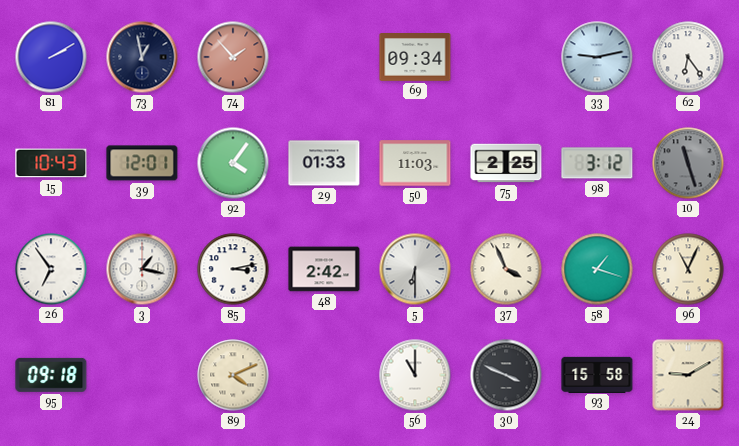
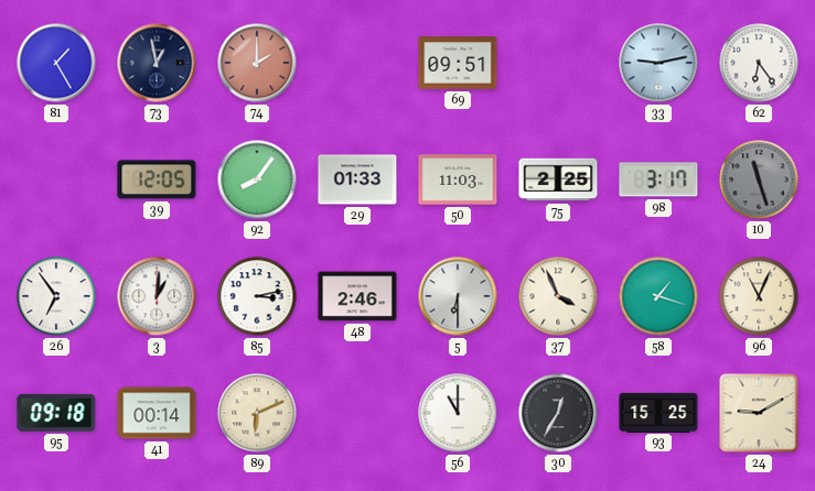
81: 2:10 -> 1:25
74: 1:53 -> 2:00
69: 09:34 -> 09:51
15: 10:43 -> none
39: 12:01 -> 12:05
92: 4:06 -> 8:06
98: 3:12 -> 3:17
3: 1:17 -> 1:01
48: 2:42 -> 2:46
41: none -> 00:14
89: 4:11 -> 6:11
30: 3:49 -> 12:35
93: 15:58 -> 15:25
